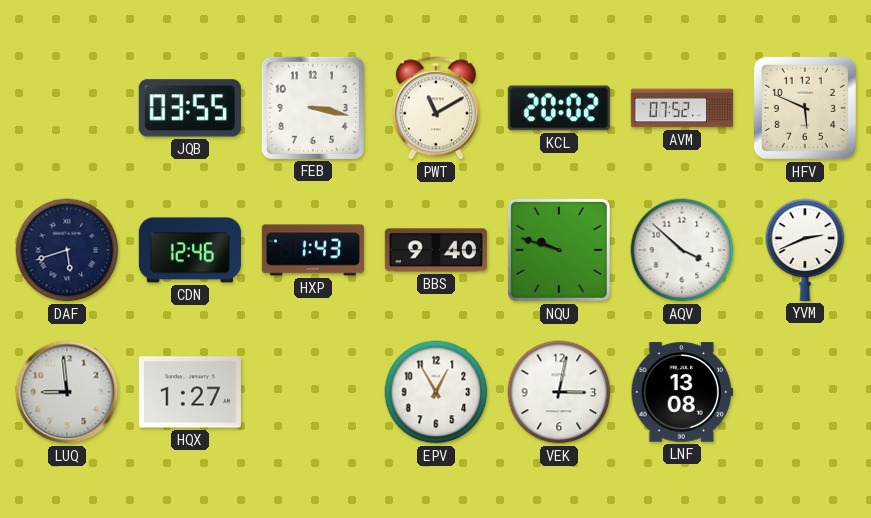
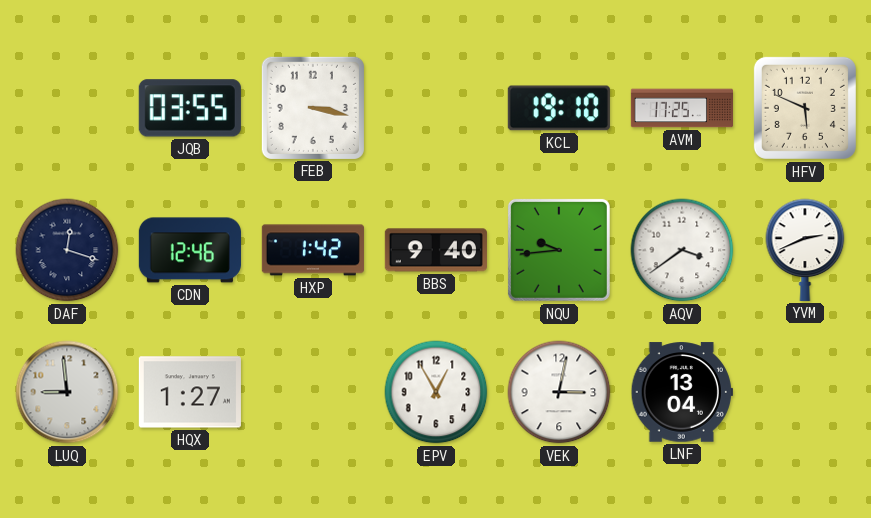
PWT: 11:10 -> none
KCL: 20:02 -> 19:10
AVM: 07:52 -> 17:25
DAF: 5:42 -> 12:18
HXP: 1:43 -> 1:42
NQU: 9:48 -> 9:44
AQV: 3:52 -> 3:39
LNF: 13:08 -> 13:04
